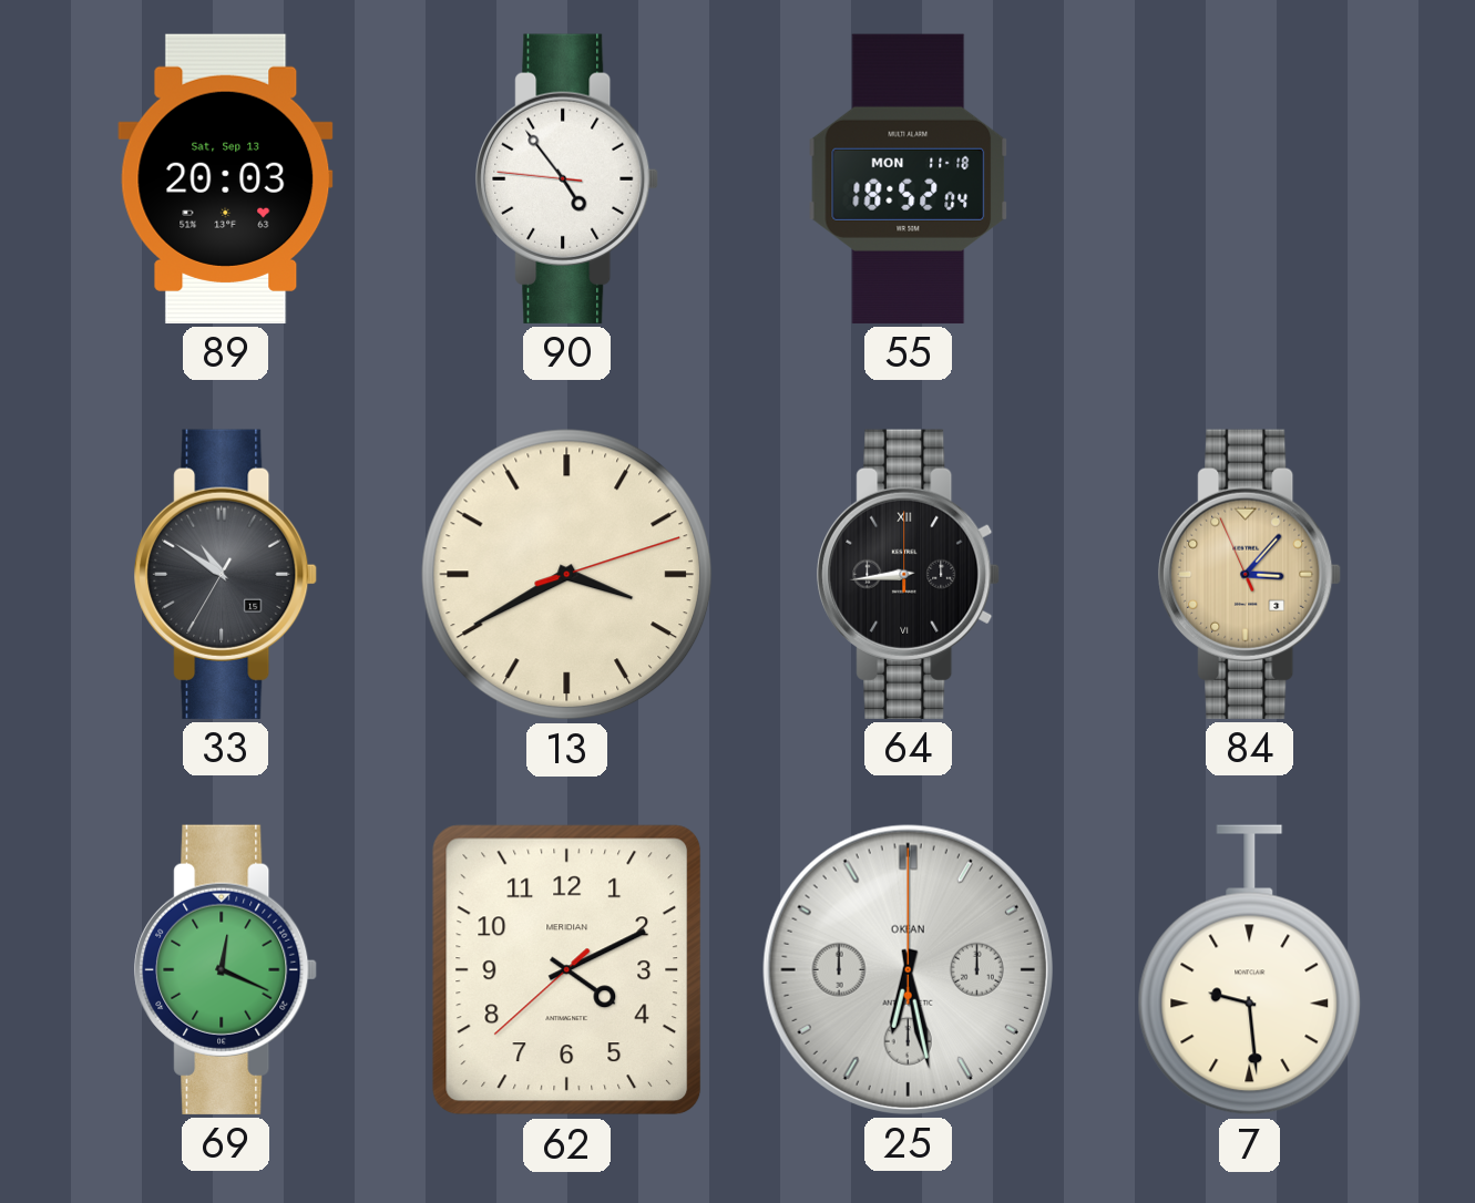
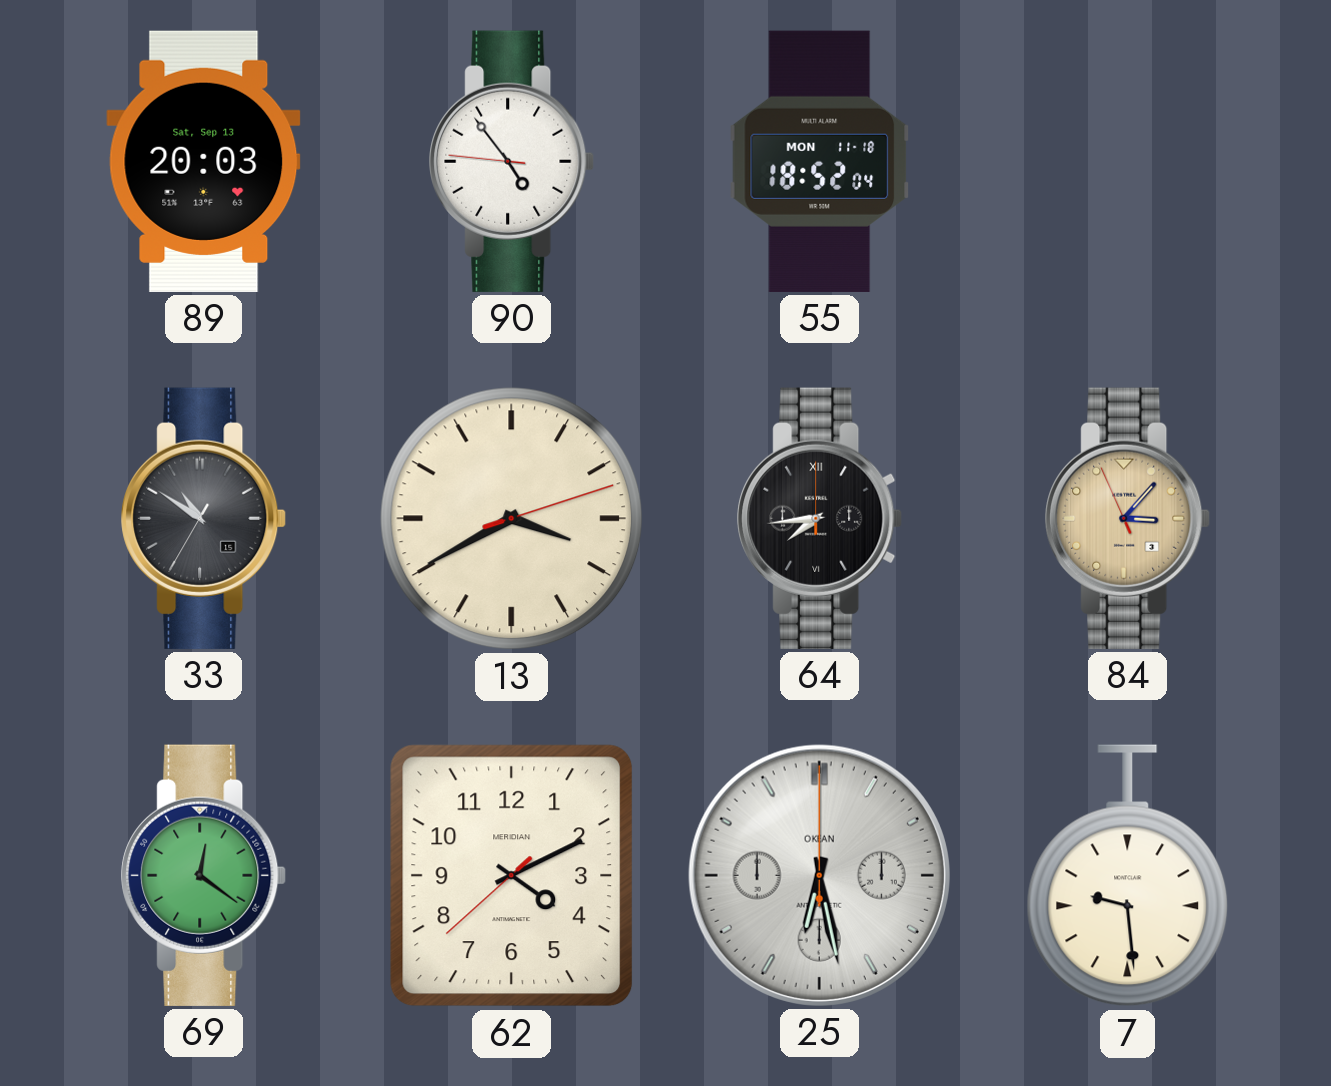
64: 8:44 -> 7:44
69: 12:19 -> 12:21
